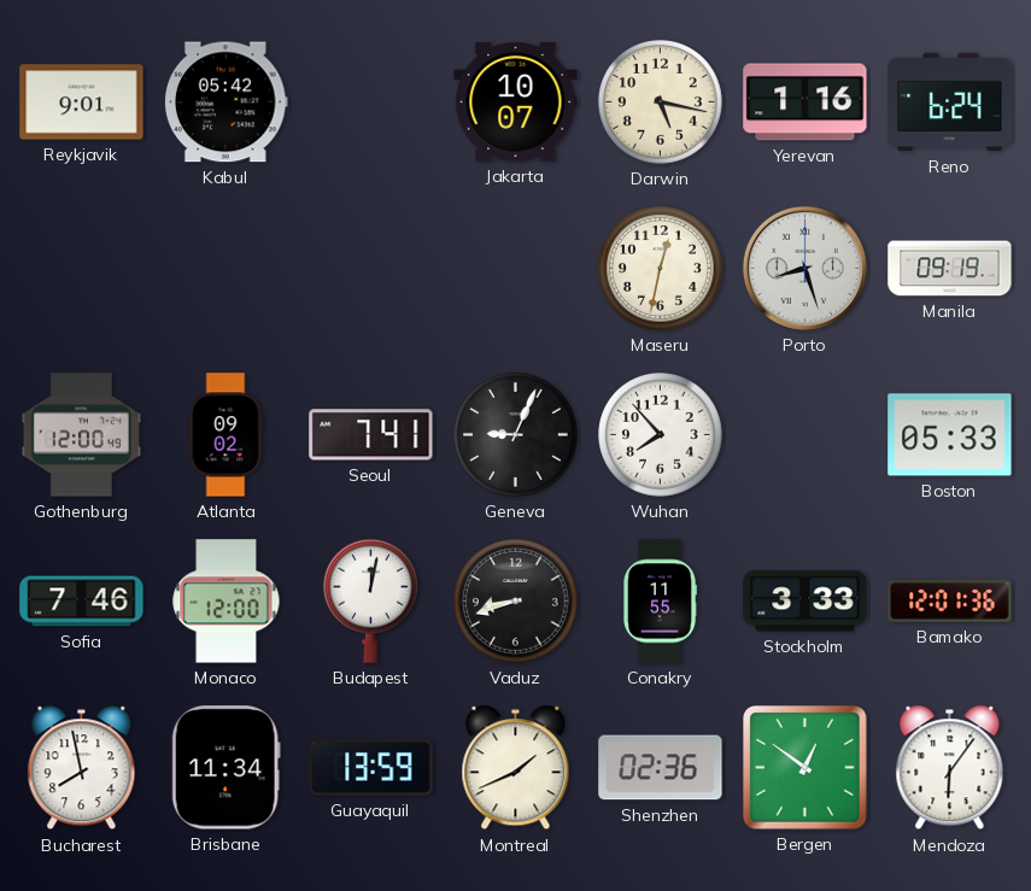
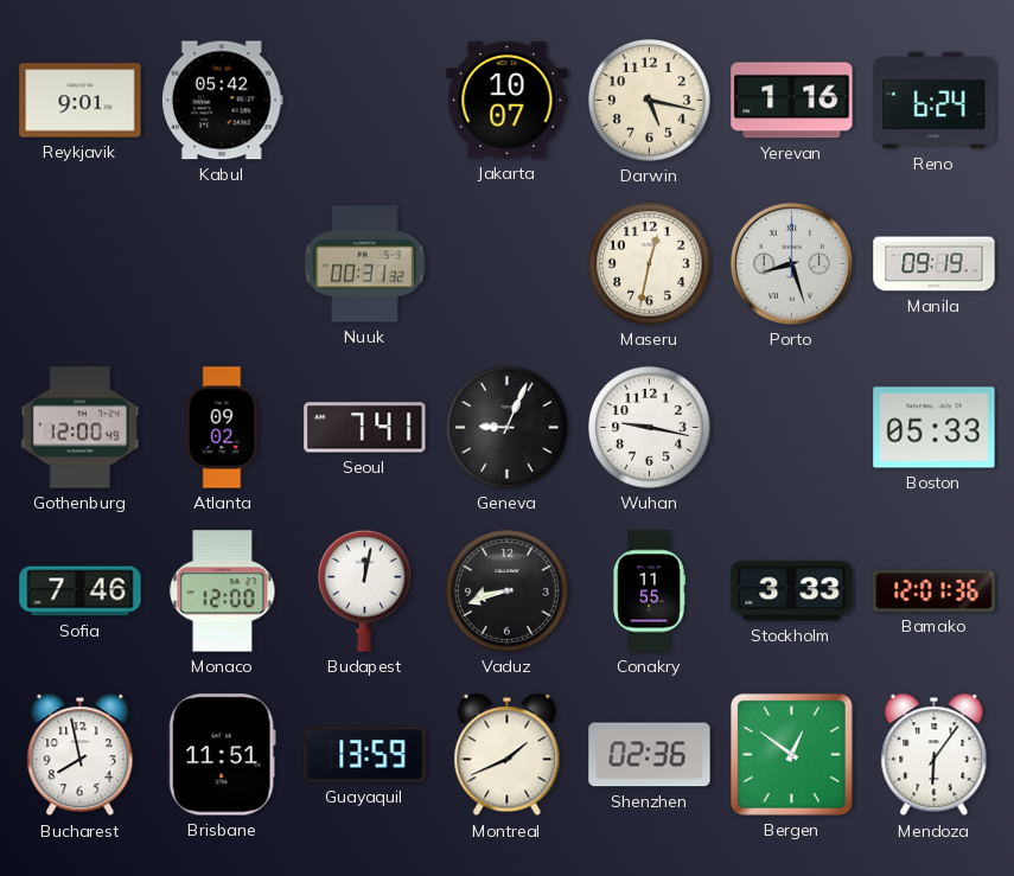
Nuuk: none -> 00:31
Wuhan: 7:53 -> 9:17
Brisbane: 11:34 -> 11:51
